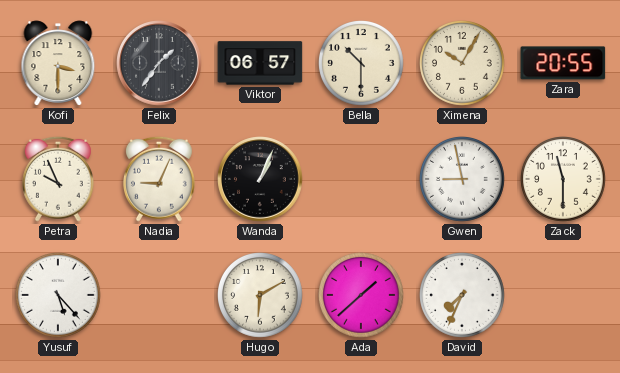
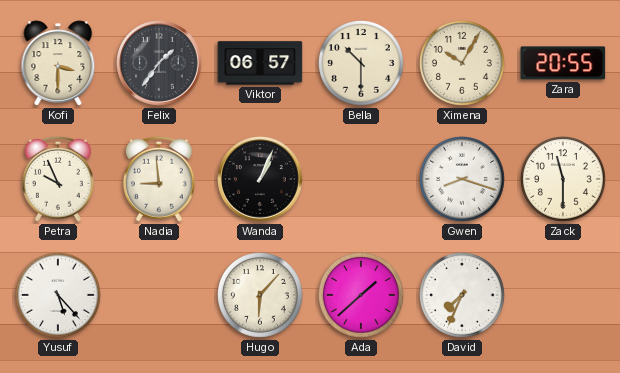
Nadia: 9:04 -> 8:59
Gwen: 8:58 -> 8:18
Hugo: 6:10 -> 6:07
